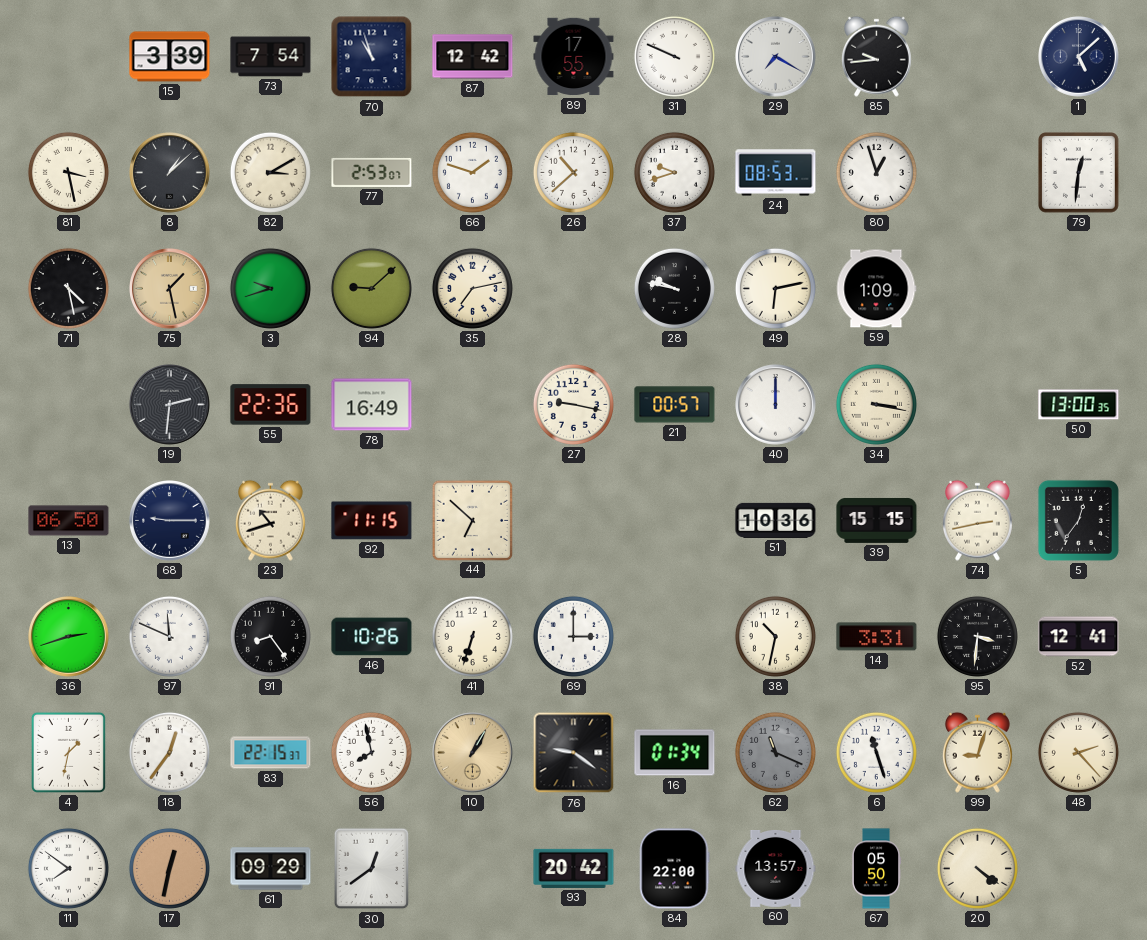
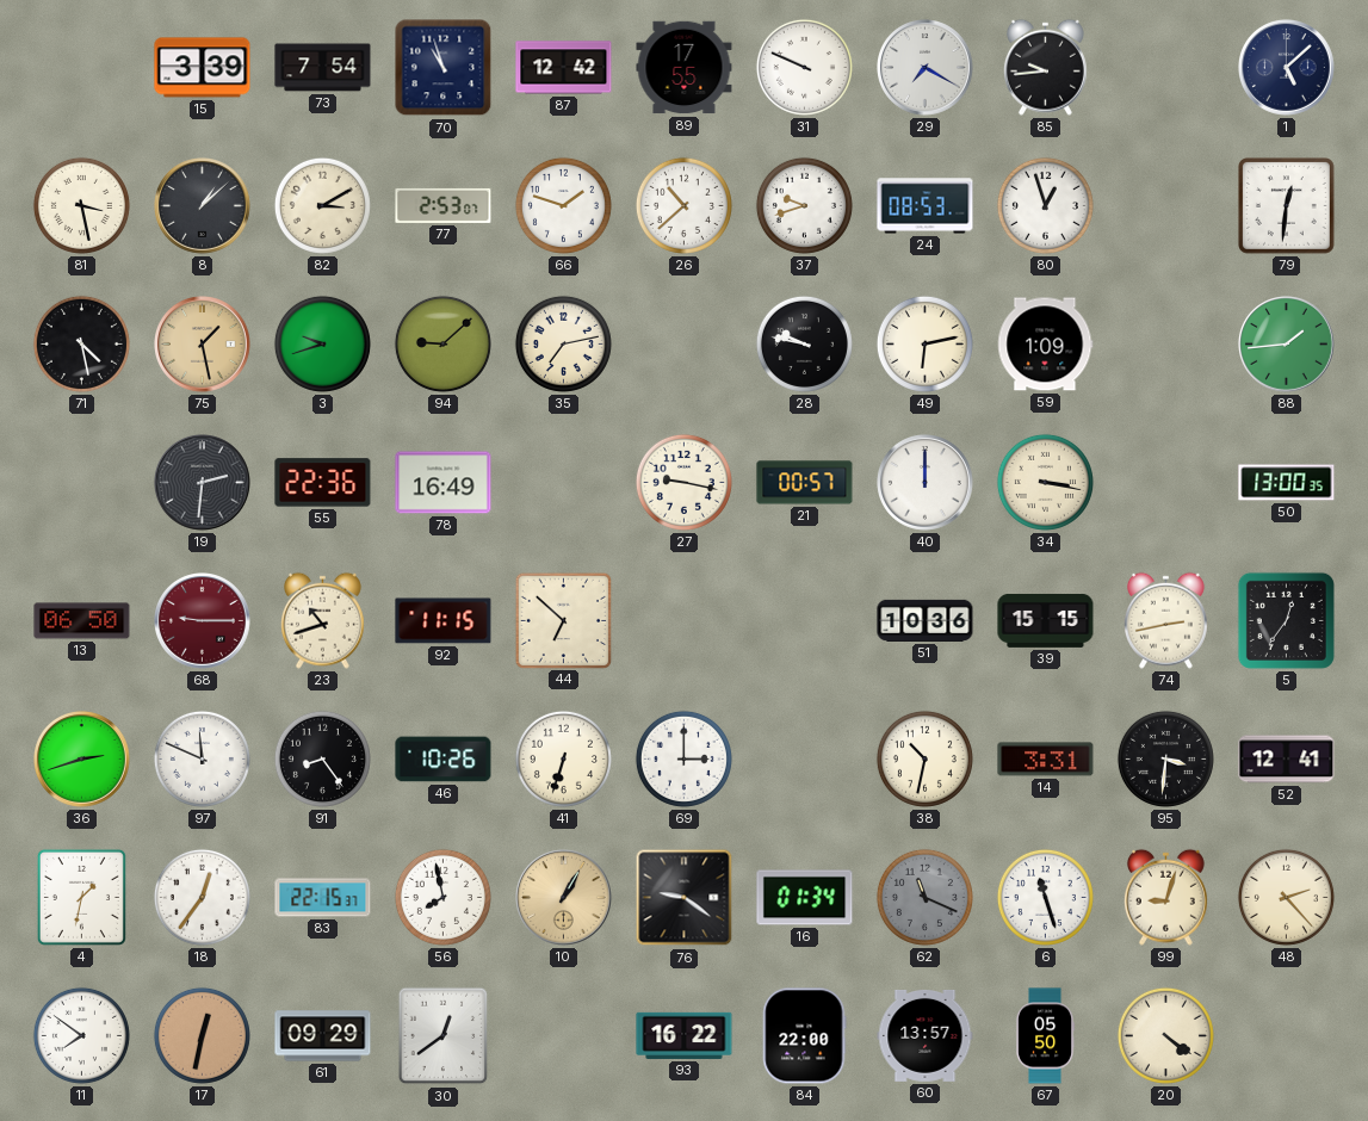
88: none -> 1:44
68 dial: navy -> burgundy
93: 20:42 -> 16:22
